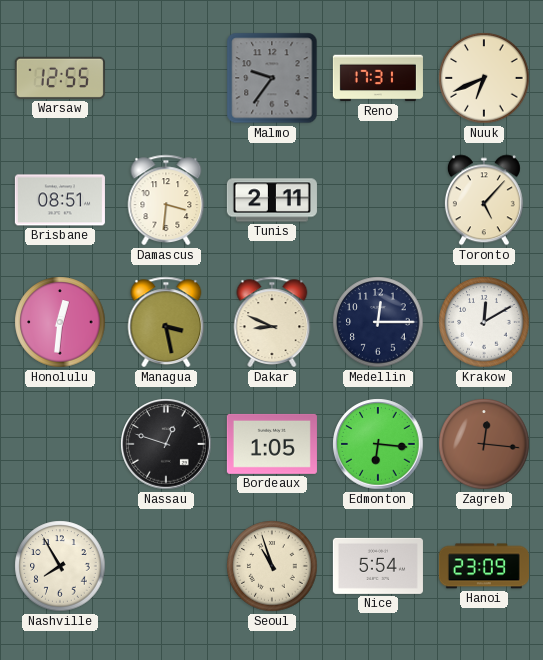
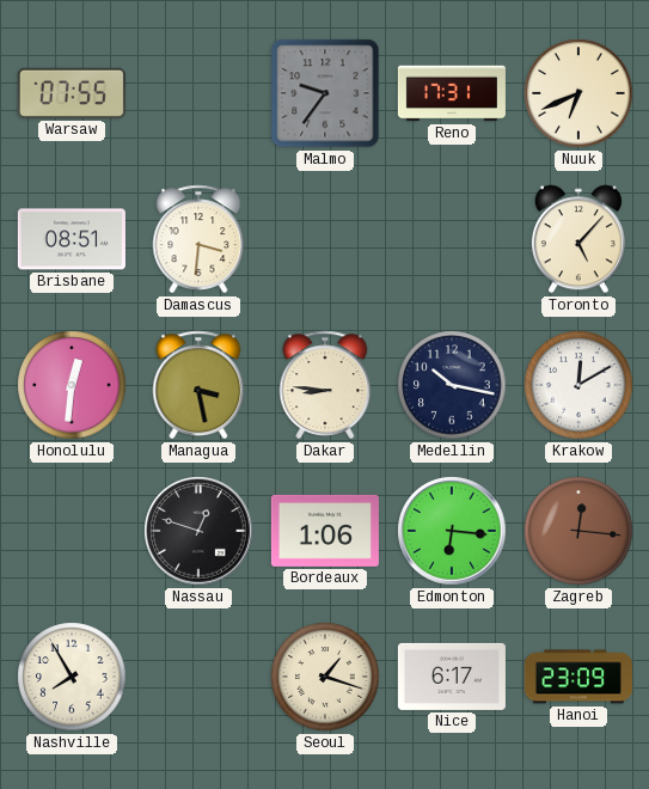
Warsaw: 12:55 -> 07:55
Tunis: 2:11 -> none
Dakar: 8:49 -> 8:46
Medellin: 12:15 -> 10:17
Bordeaux: 1:05 -> 1:06
Seoul: 10:57 -> 1:18
Nice: 5:54 -> 6:17
